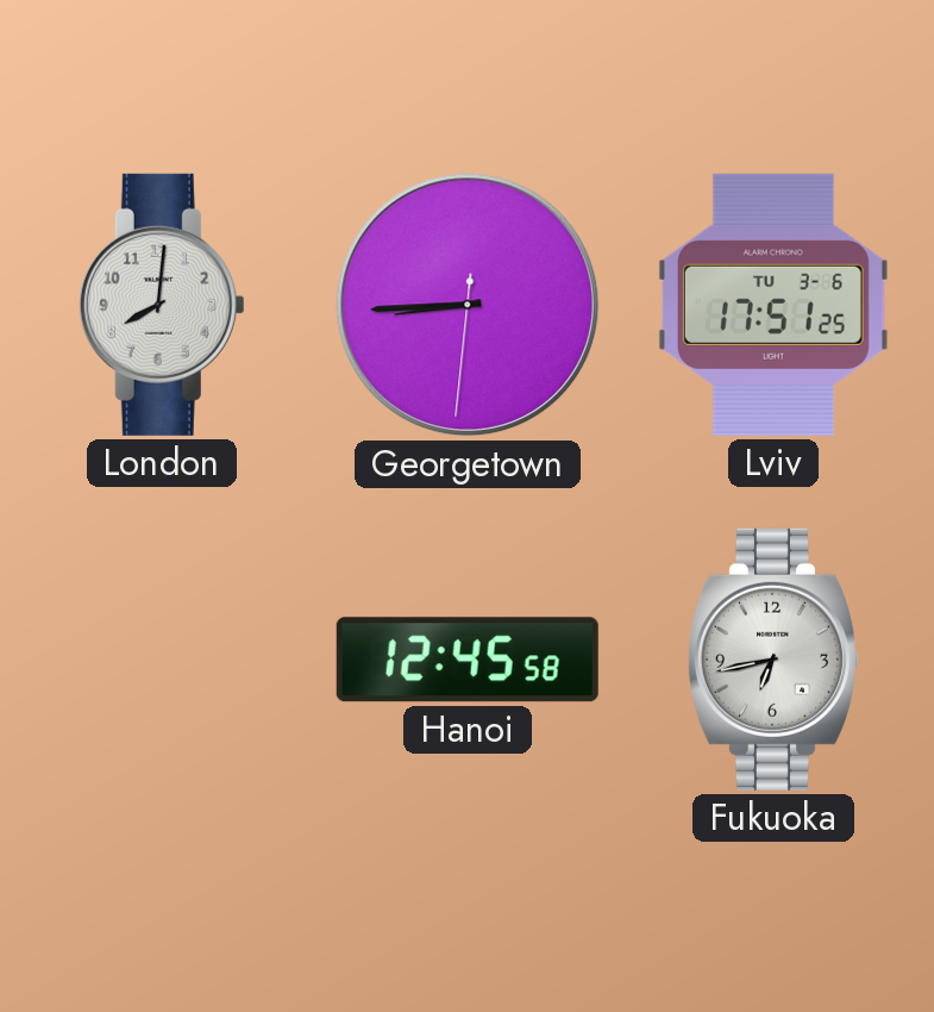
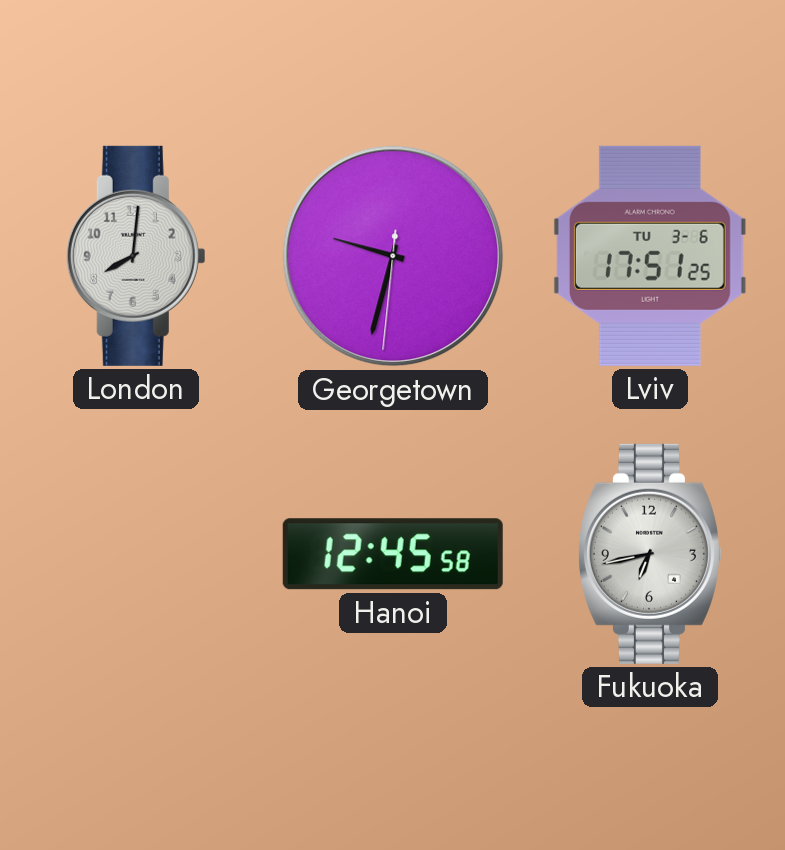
Georgetown: 8:44 -> 9:32
